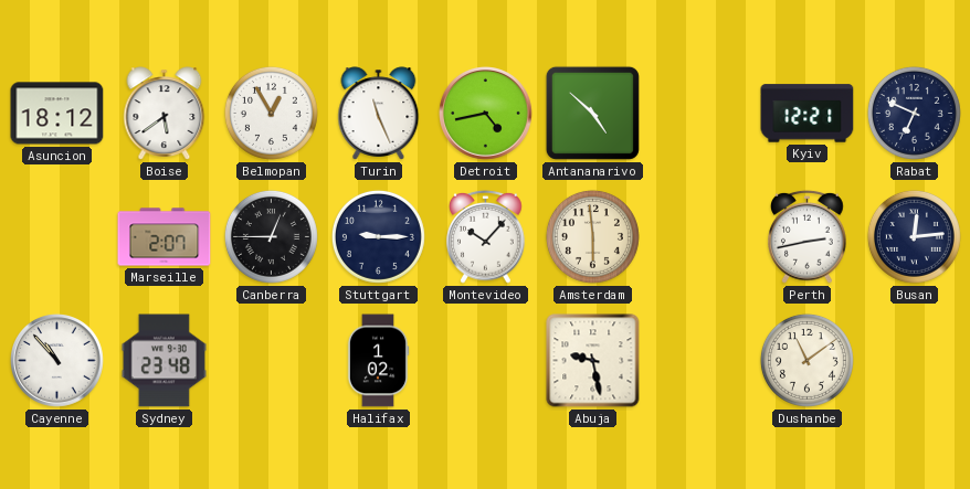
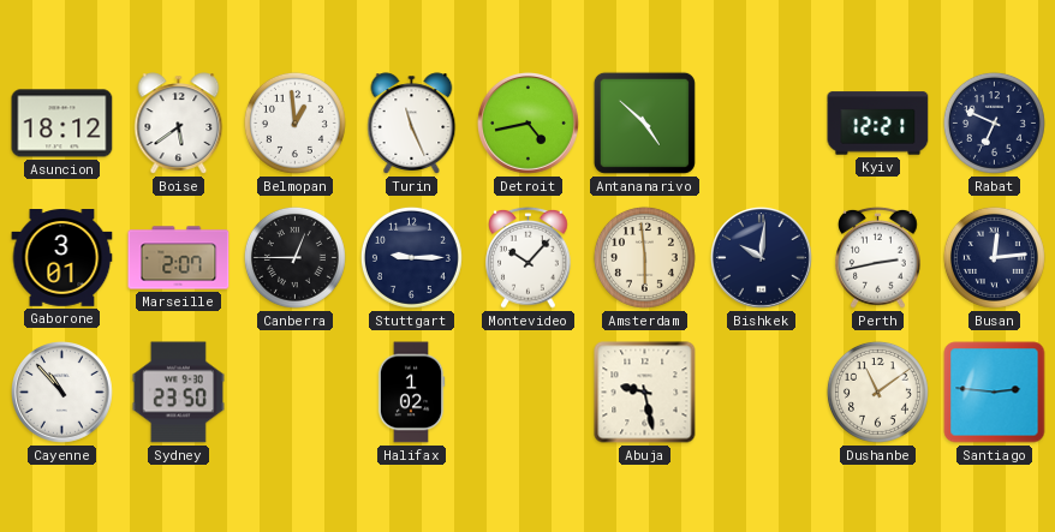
Belmopan: 12:55 -> 12:59
Gaborone: none -> 3:01
Bishkek: none -> 10:01
Sydney: 23:48 -> 23:50
Santiago: none -> 2:46
